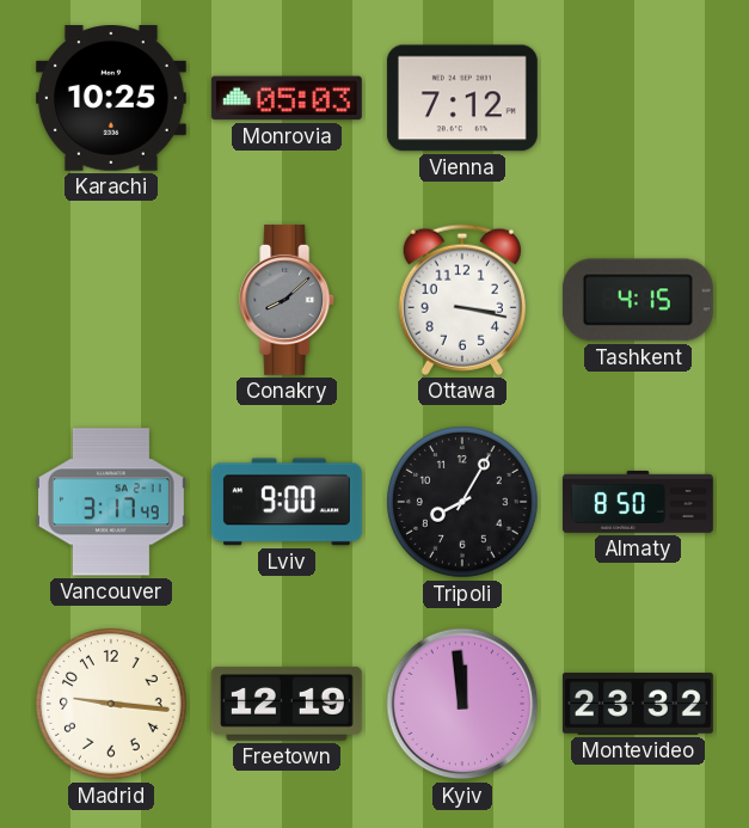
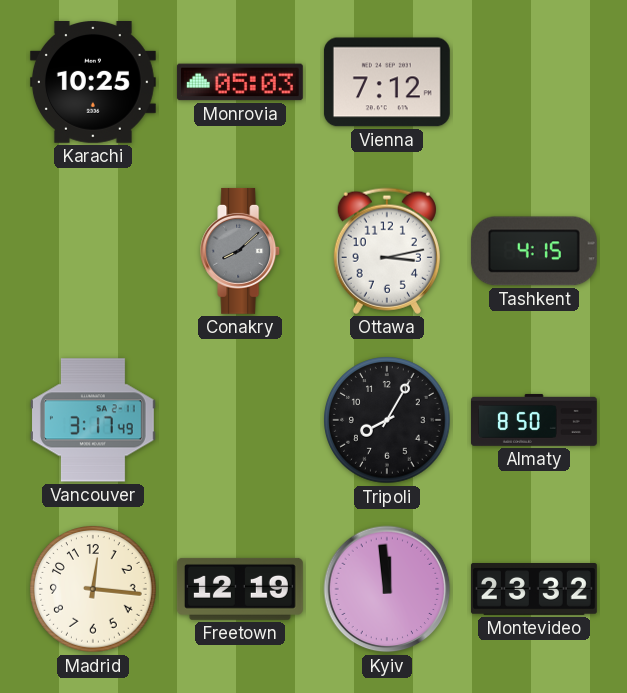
Ottawa: 3:17 -> 3:13
Lviv: 9:00 -> none
Madrid: 9:16 -> 12:16
